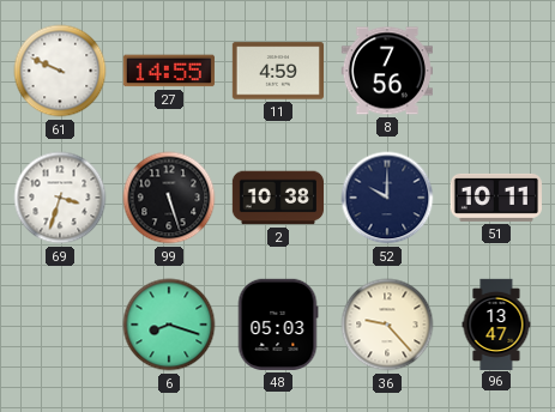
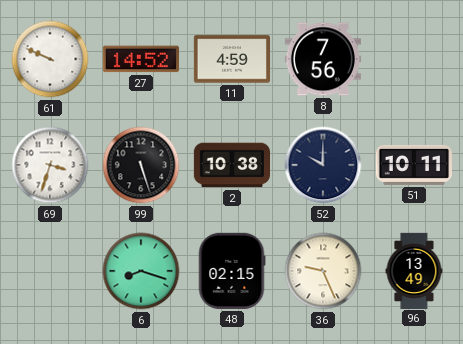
27: 14:55 -> 14:52
48: 05:03 -> 02:15
36: 9:23 -> 9:26
96: 13:47 -> 13:49
